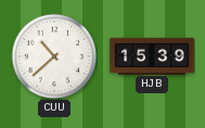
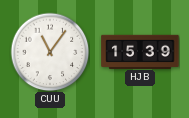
CUU: 10:38 -> 11:06
